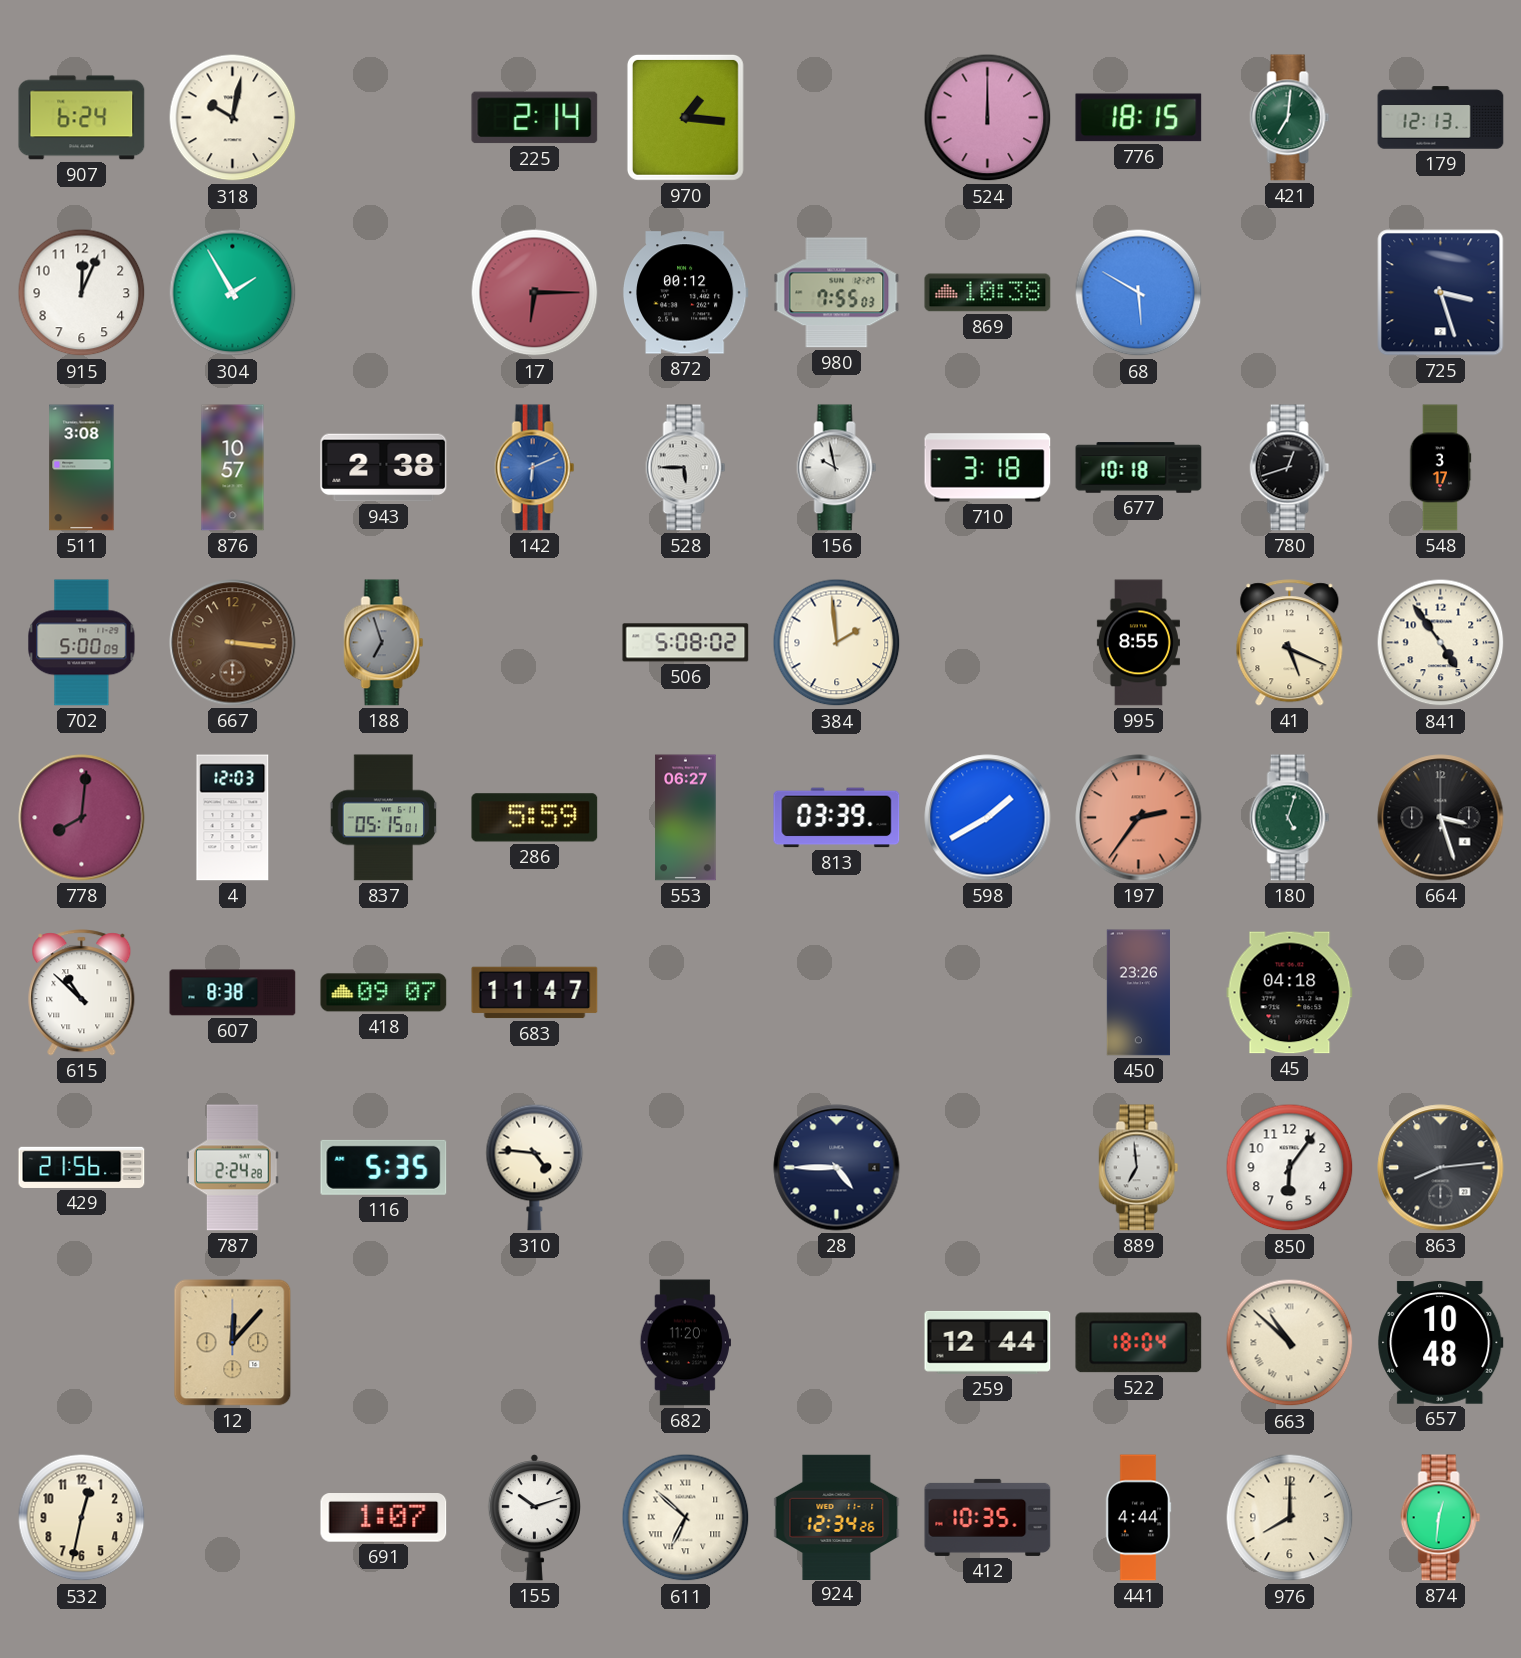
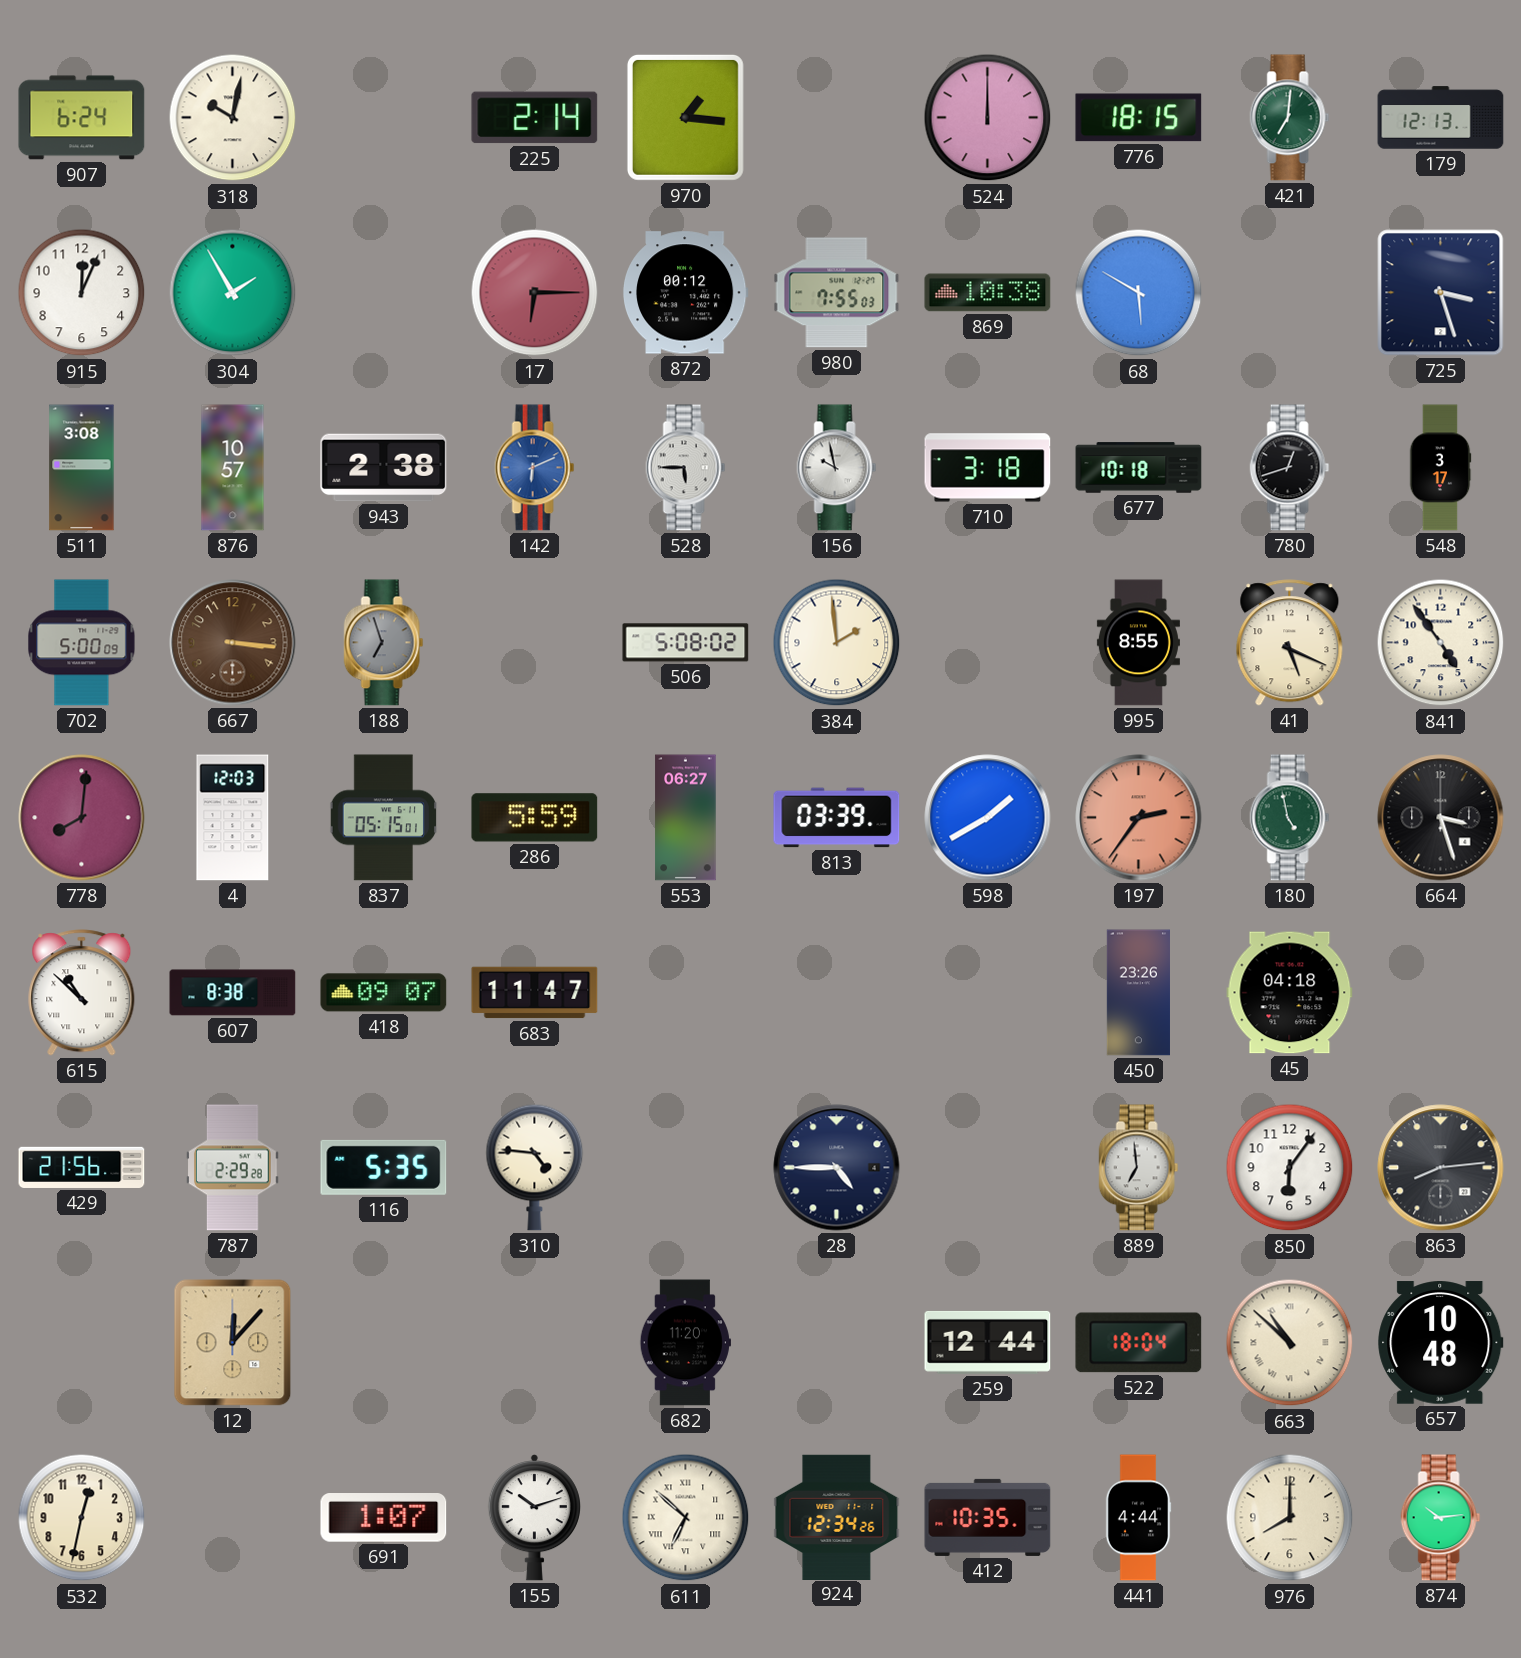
180: 5:03 -> 4:58
787: 2:24 -> 2:29
874: 12:31 -> 10:14
